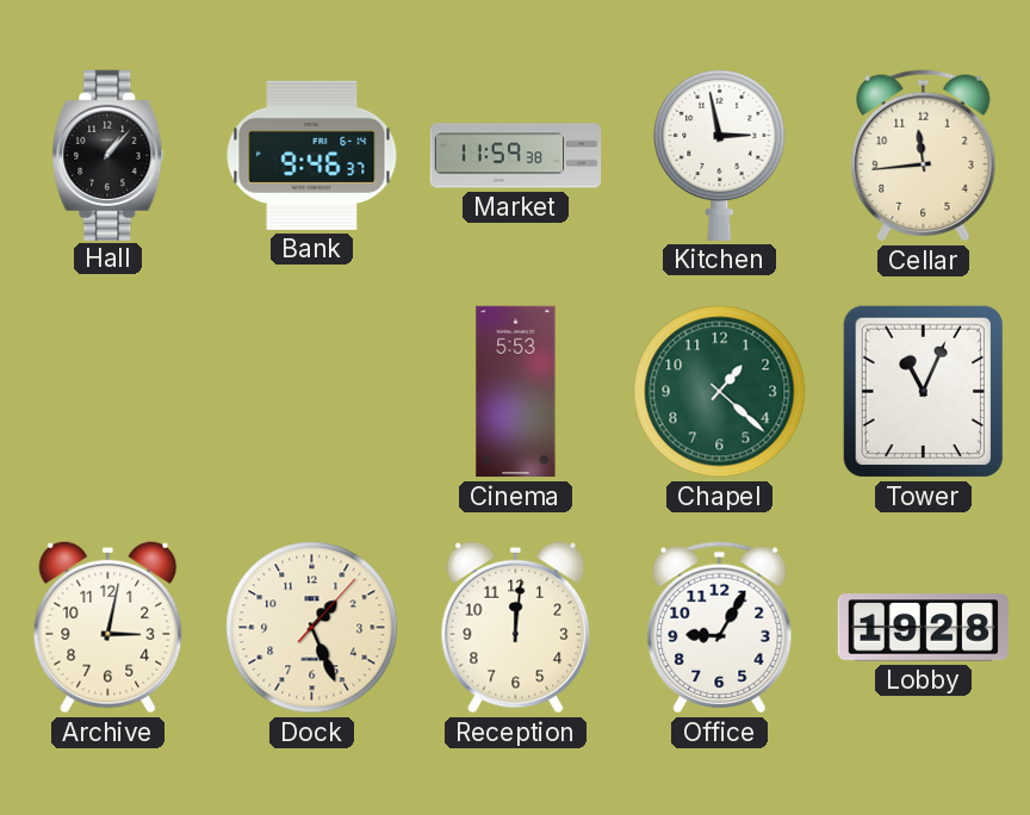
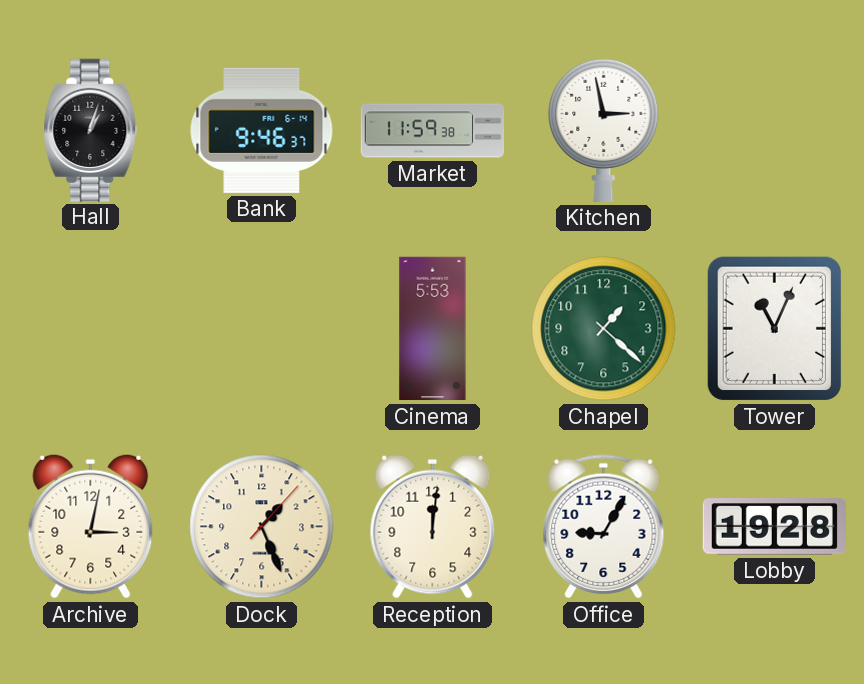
Hall: 1:07 -> 1:03
Cellar: 11:44 -> none
